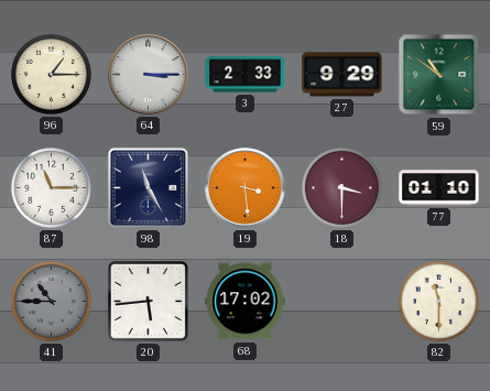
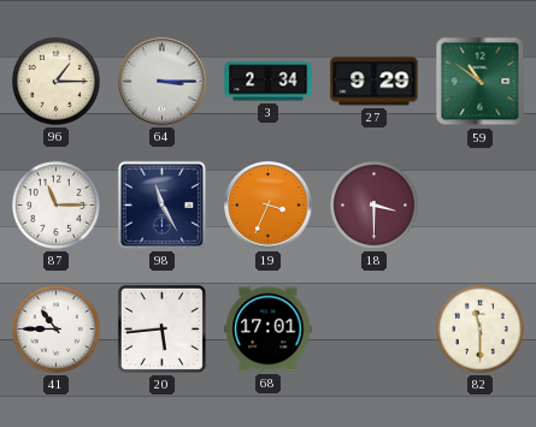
3: 2:33 -> 2:34
19: 3:29 -> 3:34
77: 01:10 -> none
41 dial: grey -> white
68: 17:02 -> 17:01
